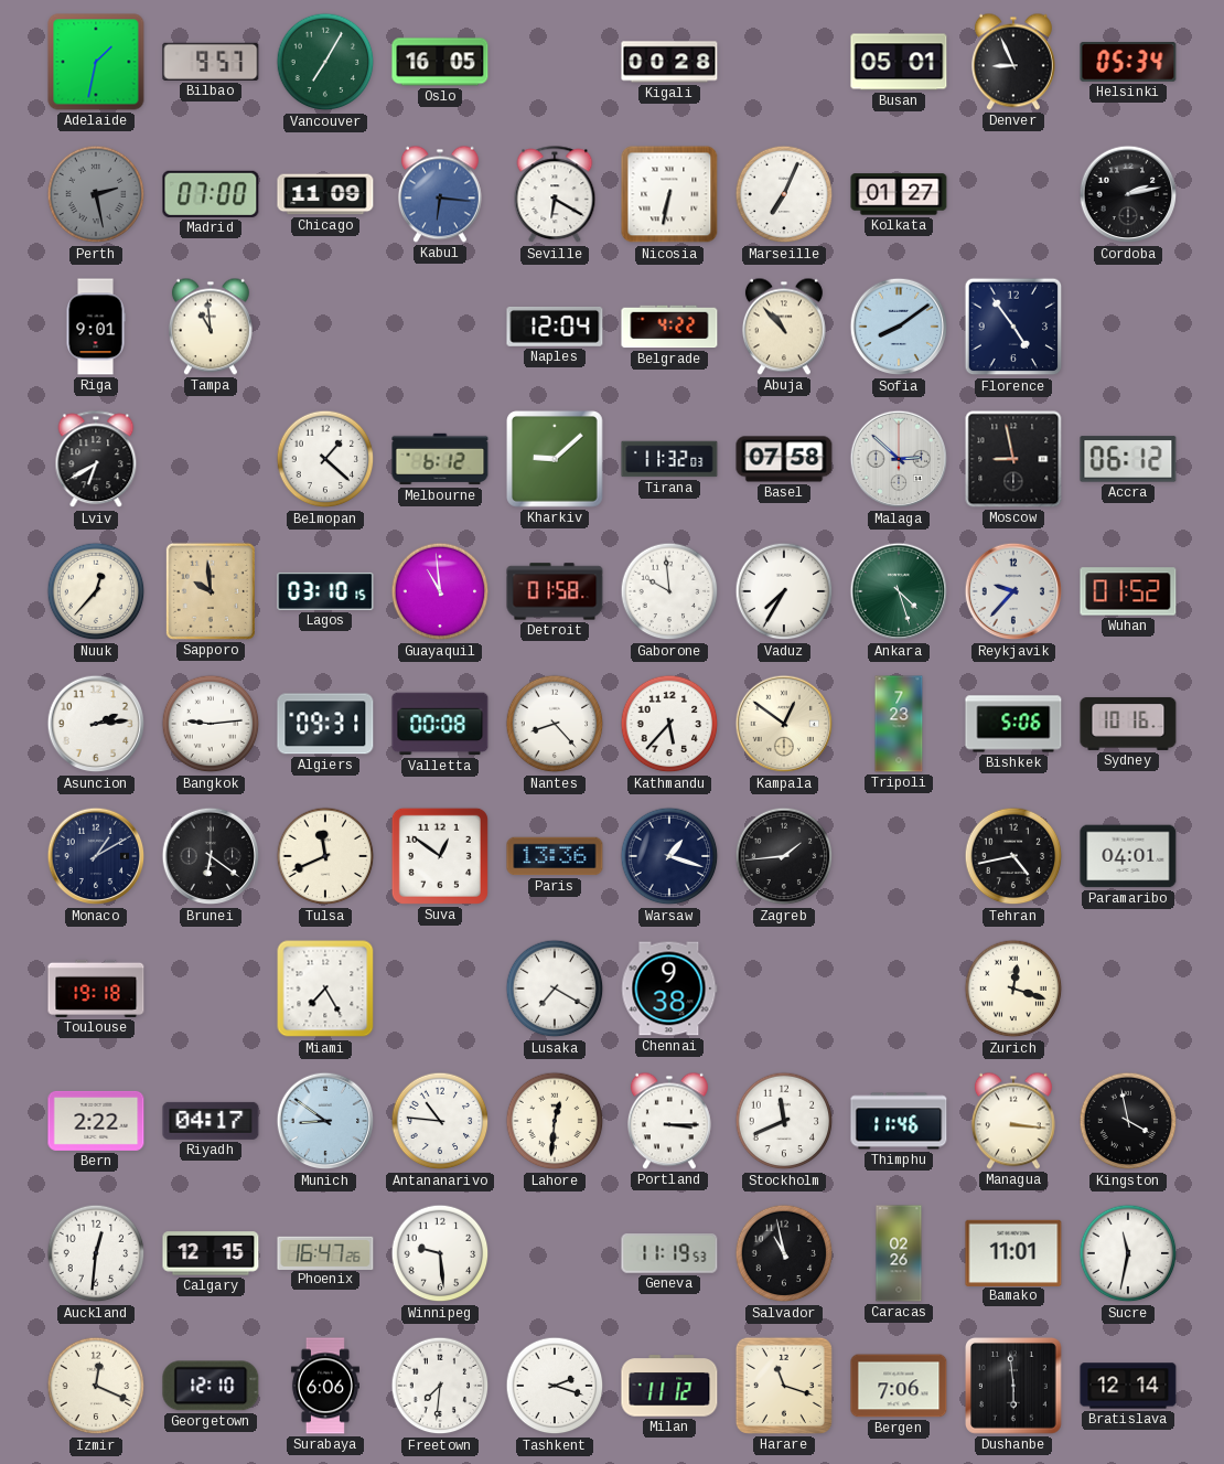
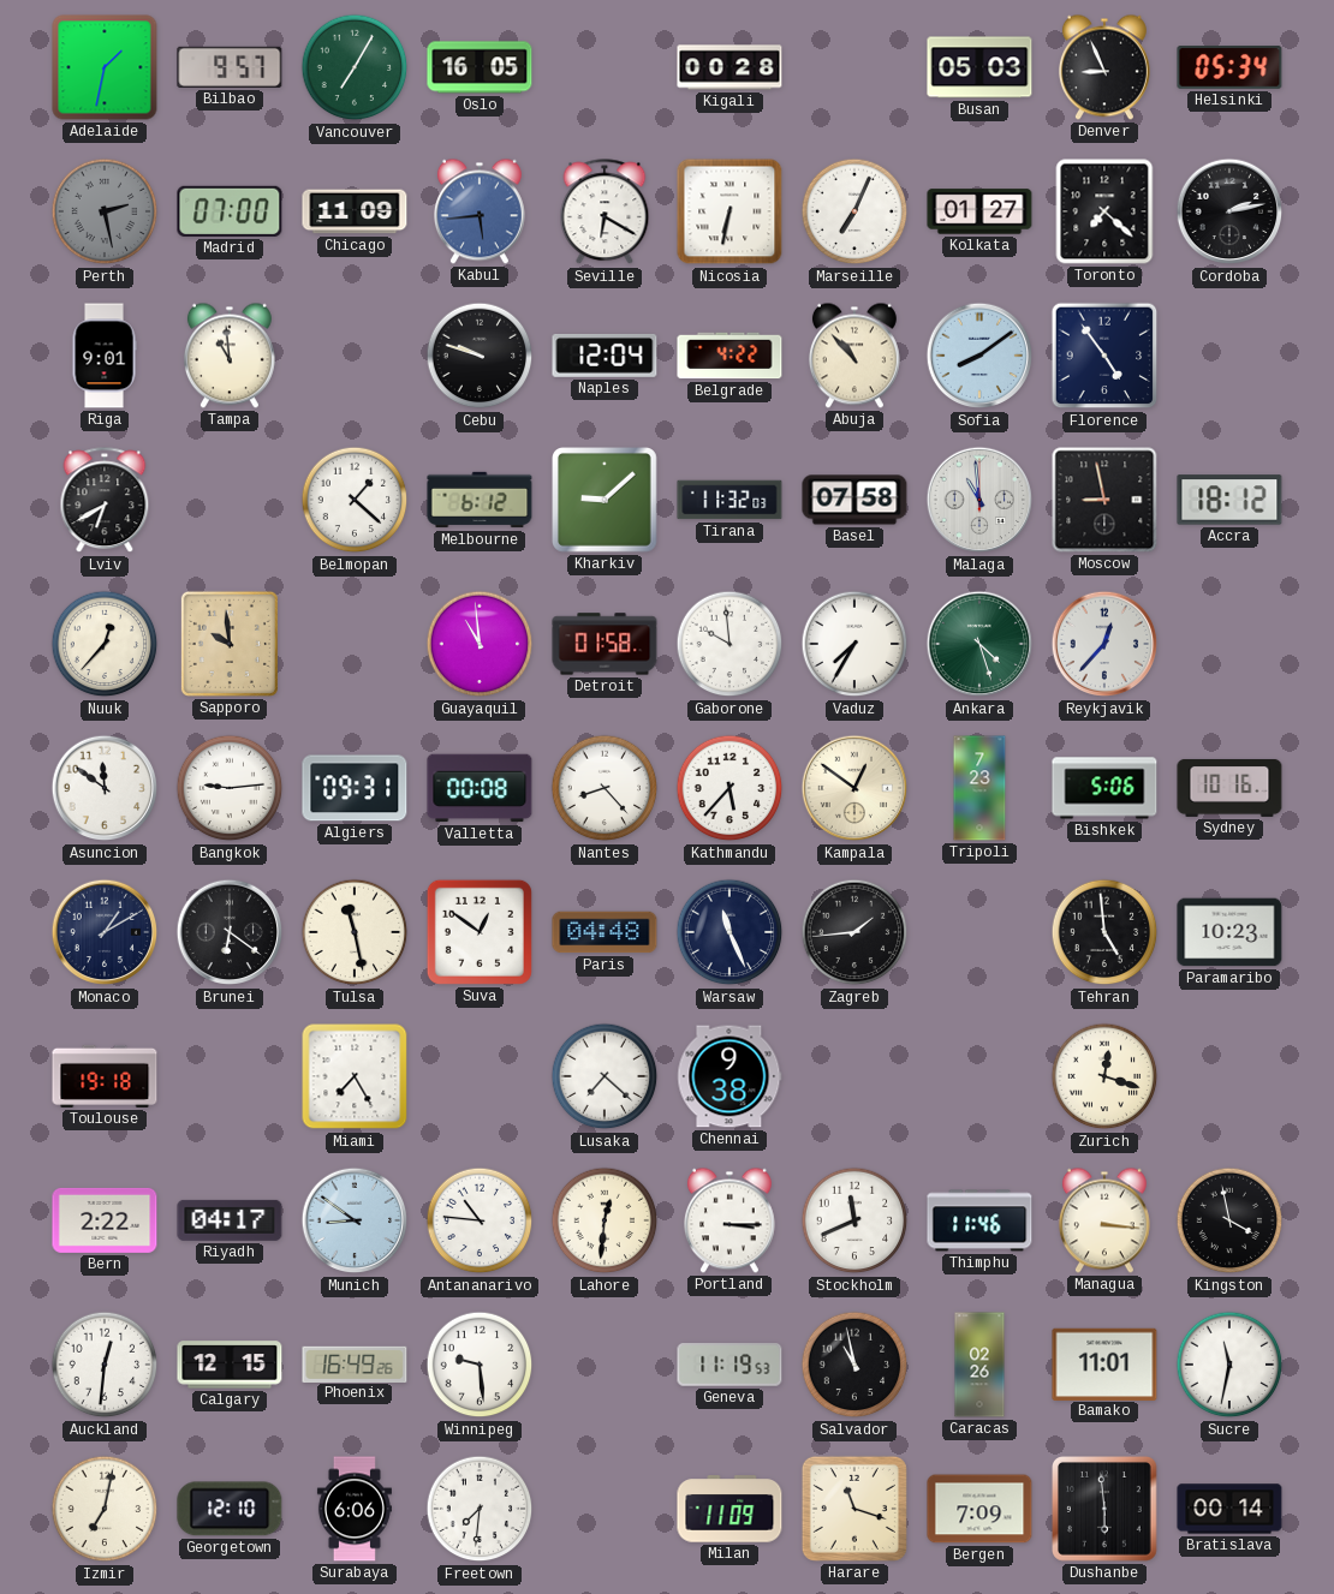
Busan: 05:01 -> 05:03
Kabul: 6:16 -> 5:44
Toronto: none -> 7:22
Cebu: none -> 9:48
Malaga: 2:52 -> 10:59
Accra: 06:12 -> 18:12
Lagos: 03:10 -> none
Reykjavik: 9:37 -> 12:37
Wuhan: 01:52 -> none
Asuncion: 2:14 -> 11:51
Tulsa: 11:41 -> 11:28
Paris: 13:36 -> 04:48
Warsaw: 1:18 -> 11:26
Tehran: 4:43 -> 4:59
Paramaribo: 04:01 -> 10:23
Lusaka: 7:20 -> 7:22
Phoenix: 16:47 -> 16:49
Izmir: 12:19 -> 7:02
Tashkent: 2:18 -> none
Milan: 11:12 -> 11:09
Bergen: 7:06 -> 7:09
Bratislava: 12:14 -> 00:14
